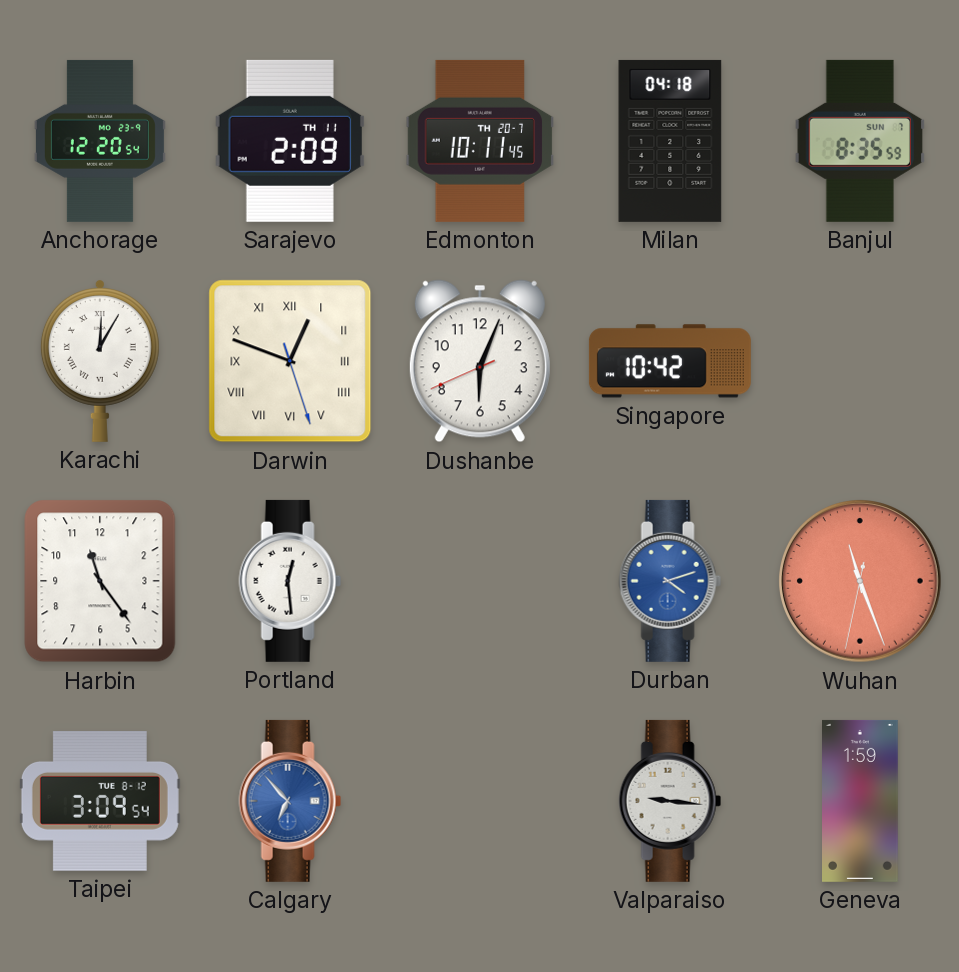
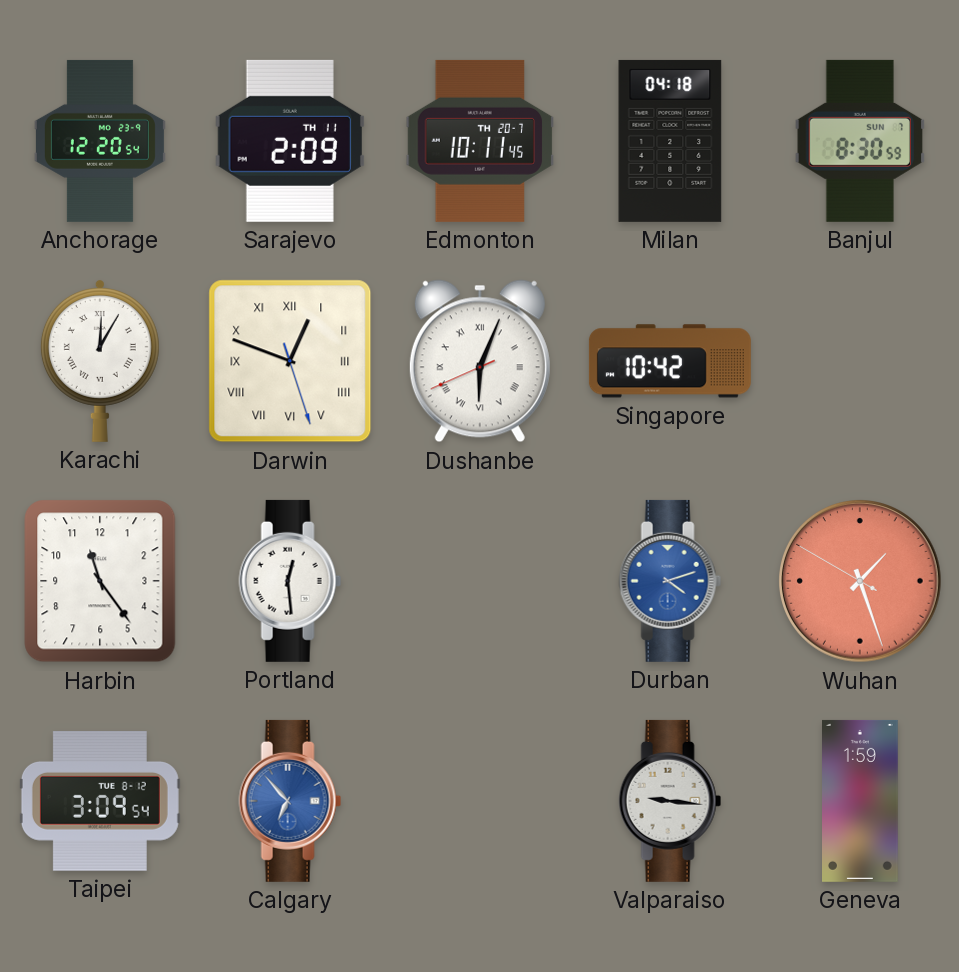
Banjul: 8:35 -> 8:30
Dushanbe numerals: Arabic -> Roman
Wuhan: 11:26 -> 1:26
